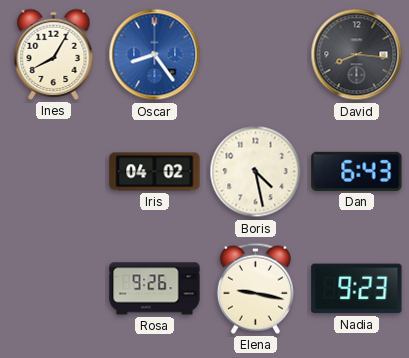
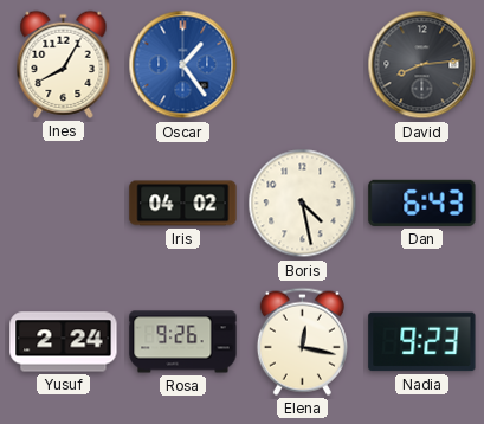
Oscar: 8:24 -> 1:24
David: 8:16 -> 8:14
Yusuf: none -> 2:24
Elena: 9:17 -> 12:17
